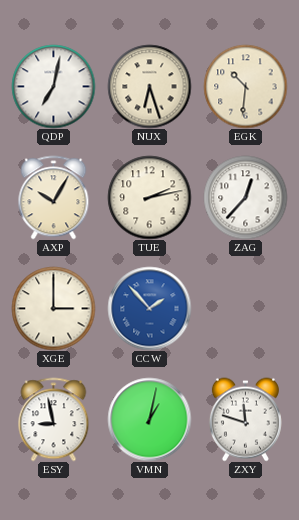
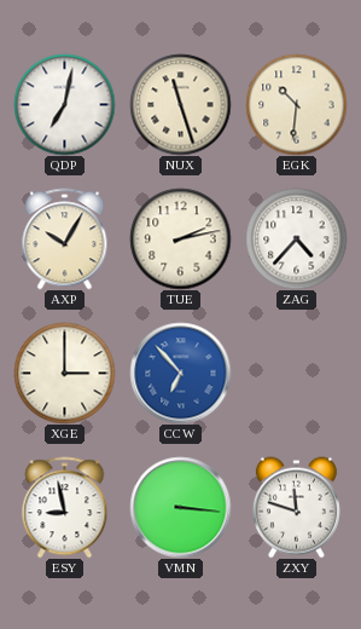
NUX: 6:27 -> 11:27
ZAG: 12:37 -> 4:37
CCW: 1:53 -> 6:53
VMN: 1:02 -> 3:16
